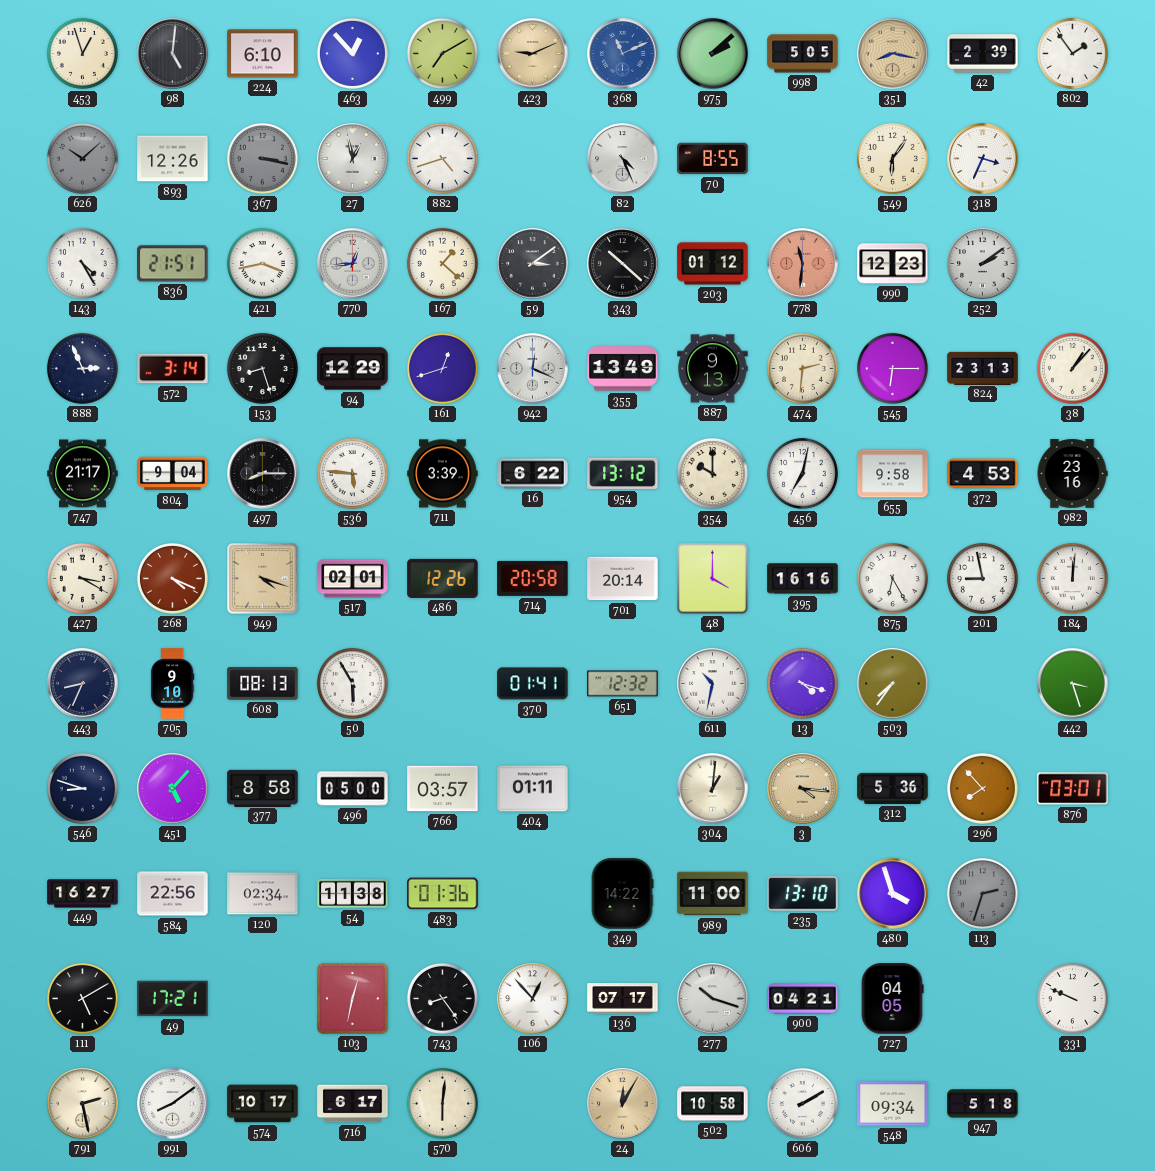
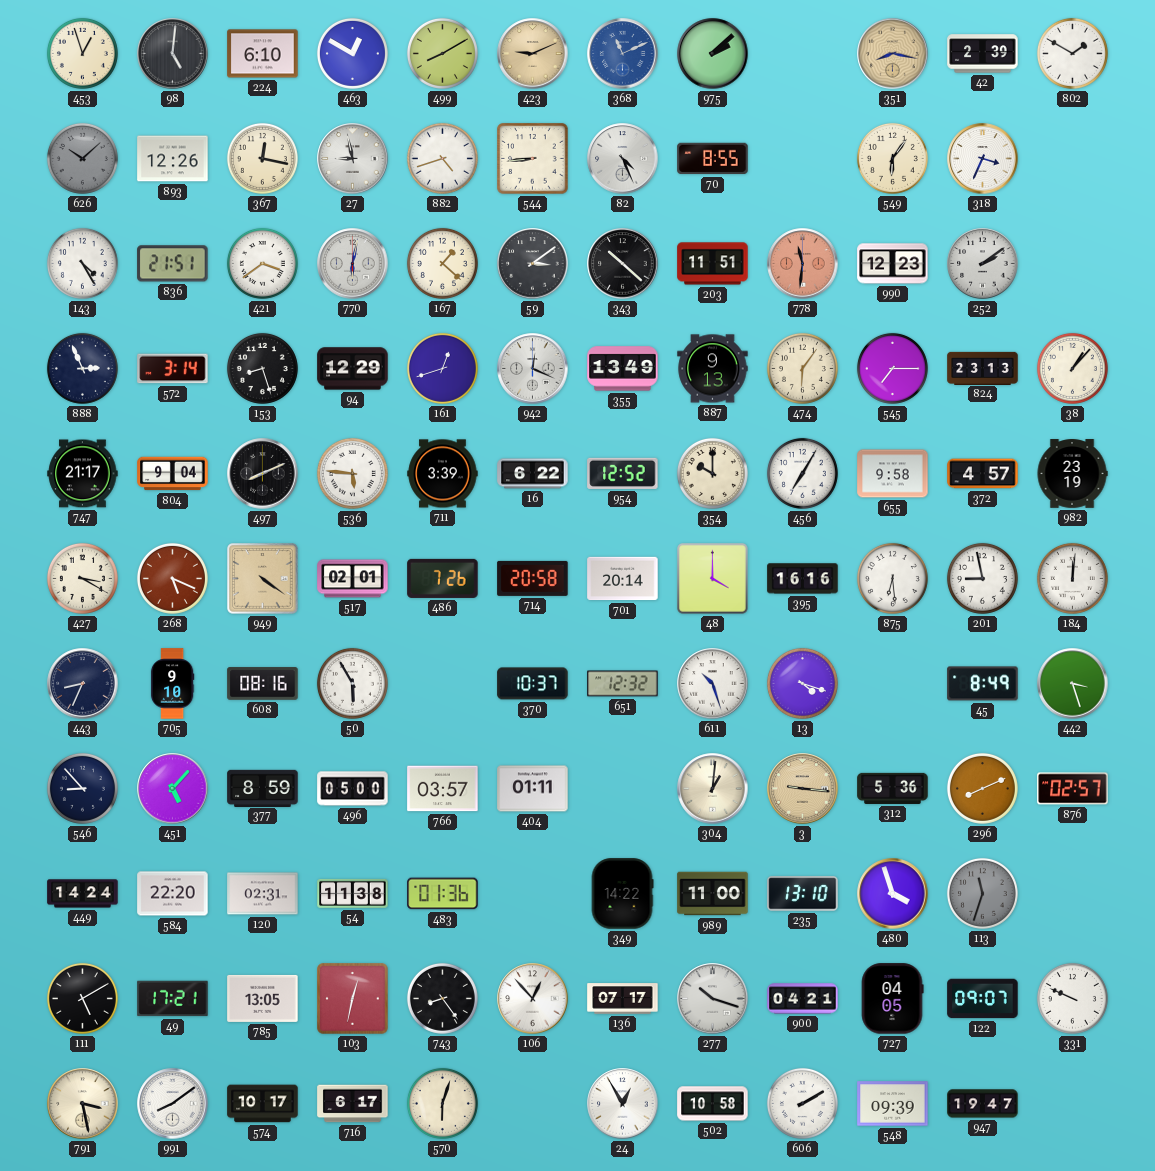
463: 12:53 -> 12:50
499: 7:10 -> 8:10
998: 5:05 -> none
802: 1:54 -> 1:50
367: 3:17 -> 12:17
367 dial: grey -> cream
27: 12:58 -> 8:58
544: none -> 8:44
421: 3:43 -> 3:39
770: 12:44 -> 6:02
203: 01:12 -> 11:51
474: 2:31 -> 6:06
545: 6:15 -> 7:15
497: 8:15 -> 8:11
954: 13:12 -> 12:52
456: 7:02 -> 7:05
372: 4:53 -> 4:57
982: 23:16 -> 23:19
268: 4:19 -> 5:19
949: 4:18 -> 4:21
486: 12:26 -> 7:26
875: 6:25 -> 6:29
608: 08:13 -> 08:16
370: 01:41 -> 10:37
611: 10:32 -> 10:27
503: 7:36 -> none
45: none -> 8:49
546: 8:48 -> 8:53
377: 8:58 -> 8:59
3: 4:16 -> 9:16
296: 7:53 -> 8:11
876: 03:01 -> 02:57
449: 16:27 -> 14:24
584: 22:56 -> 22:20
120: 02:34 -> 02:31
113: 2:33 -> 11:33
785: none -> 13:05
122: none -> 09:07
791: 2:28 -> 3:28
570: 6:01 -> 6:03
24: 12:05 -> 12:55
24 dial: champagne -> white
548: 09:34 -> 09:39
947: 5:18 -> 19:47
